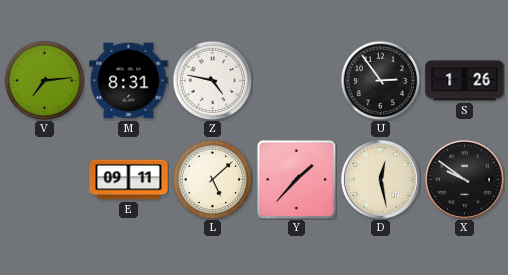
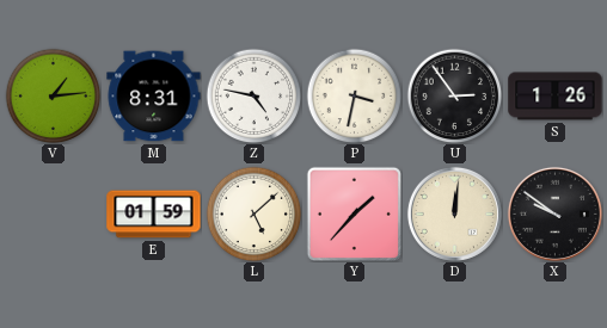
V: 7:14 -> 1:14
P: none -> 3:32
E: 09:11 -> 01:59
D: 12:28 -> 12:01
